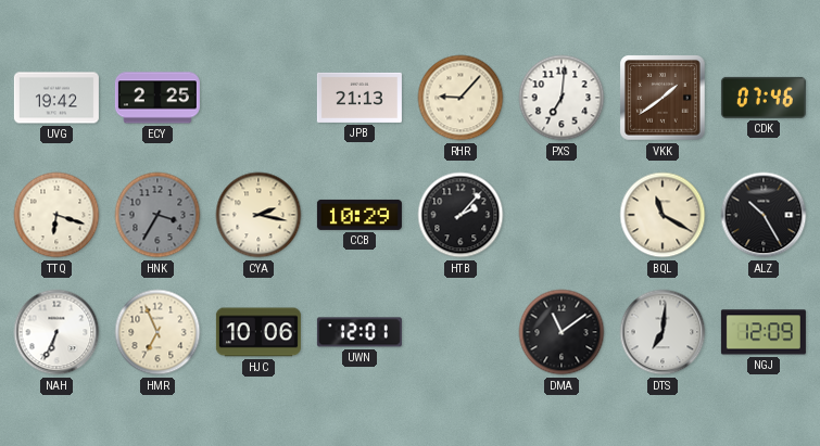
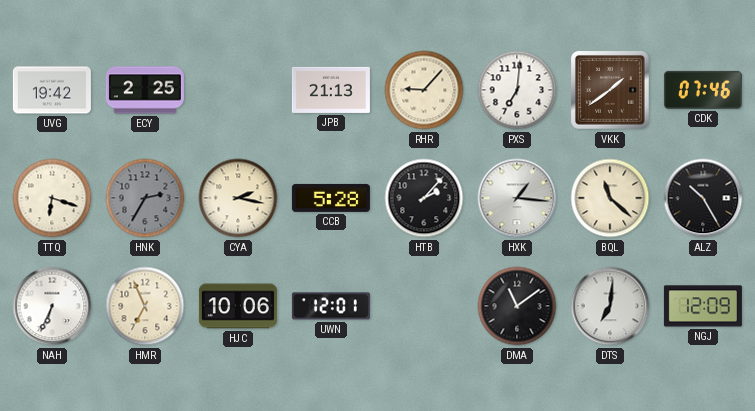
HNK: 3:35 -> 2:35
CCB: 10:29 -> 5:28
HXK: none -> 1:16
BQL: 11:20 -> 11:22
